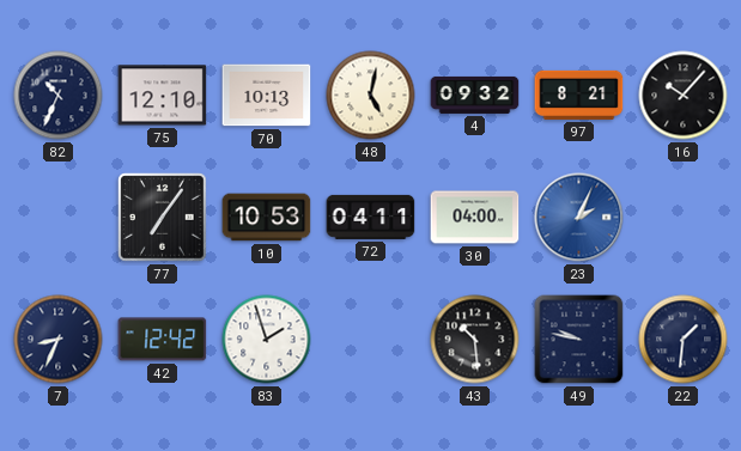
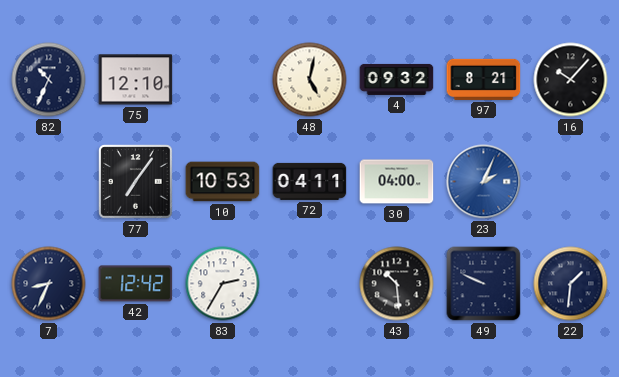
70: 10:13 -> none
83: 1:57 -> 2:35
49: 9:47 -> 9:49
